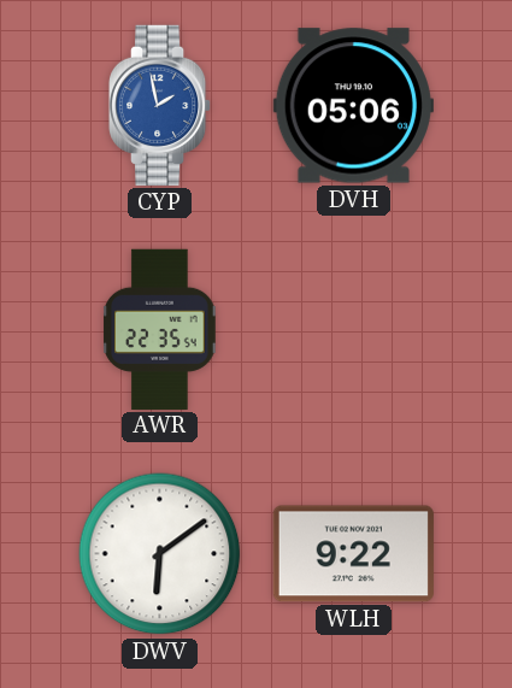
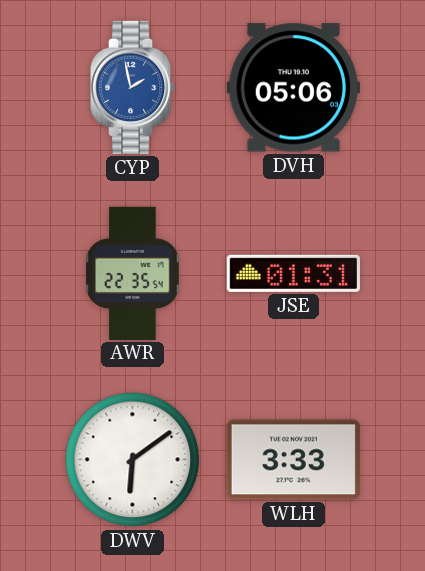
JSE: none -> 01:31
WLH: 9:22 -> 3:33
